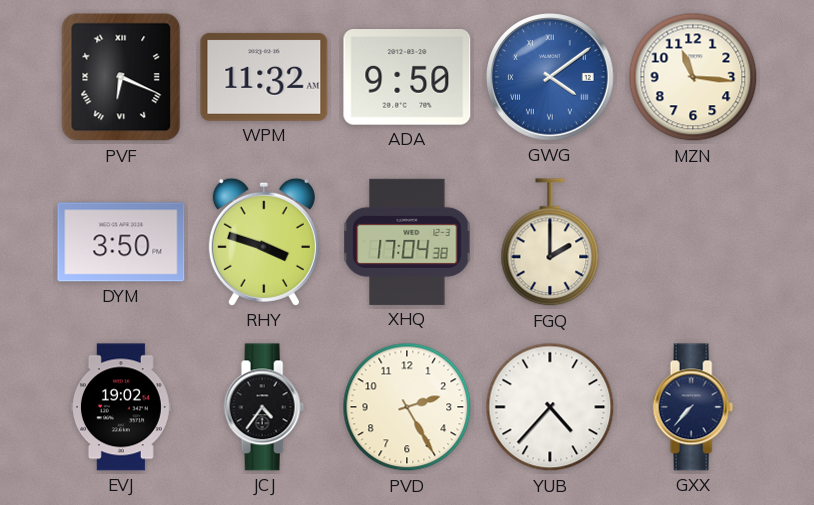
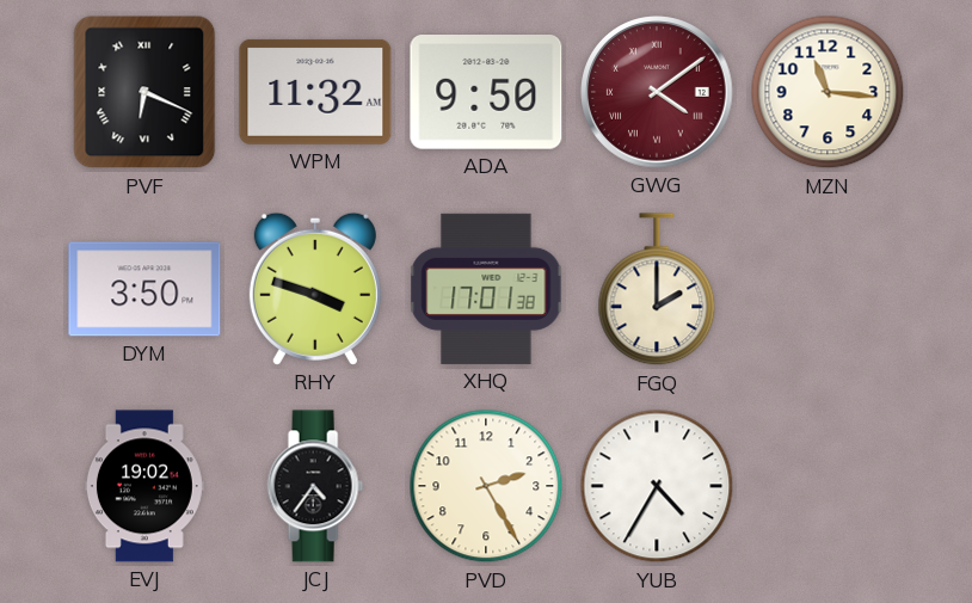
GWG dial: blue -> burgundy
XHQ: 17:04 -> 17:01
YUB: 4:37 -> 4:35
GXX: 7:37 -> none
